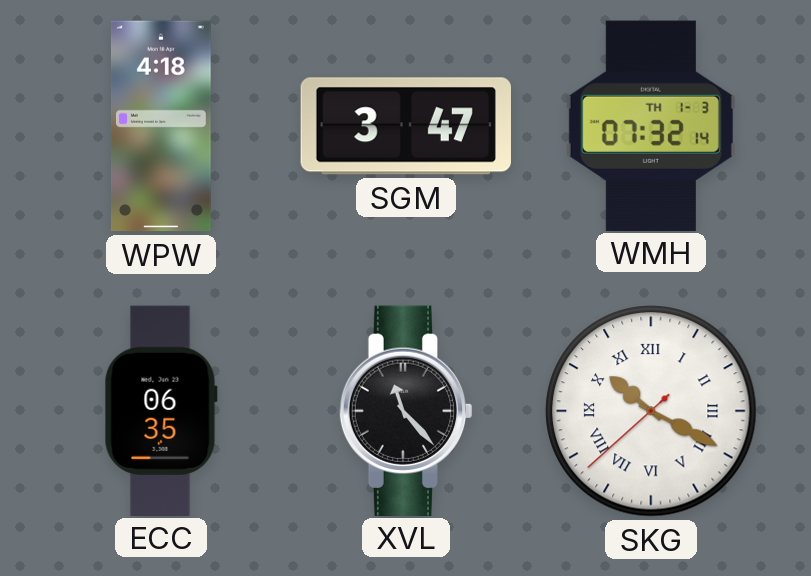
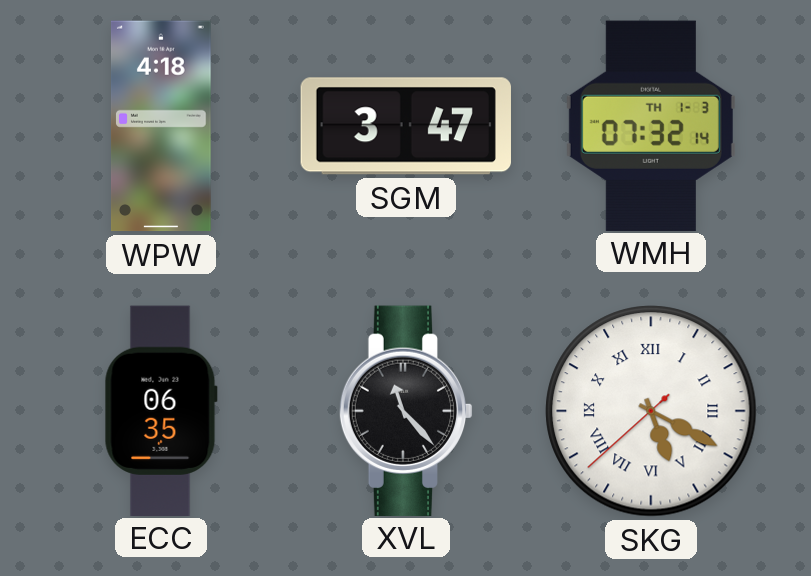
SKG: 10:19 -> 5:19
